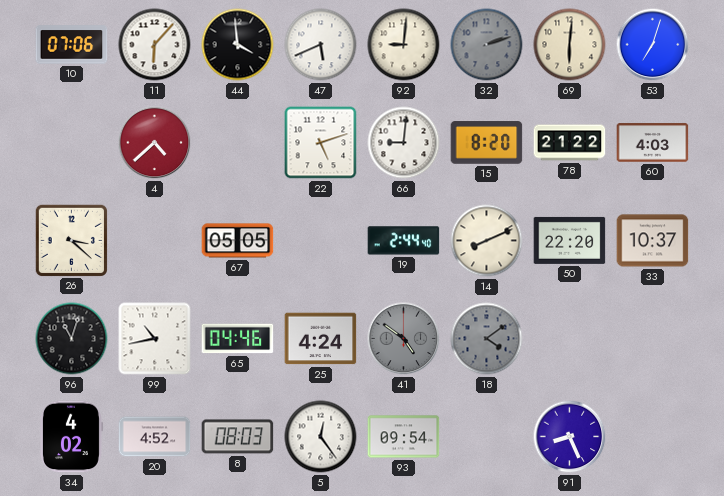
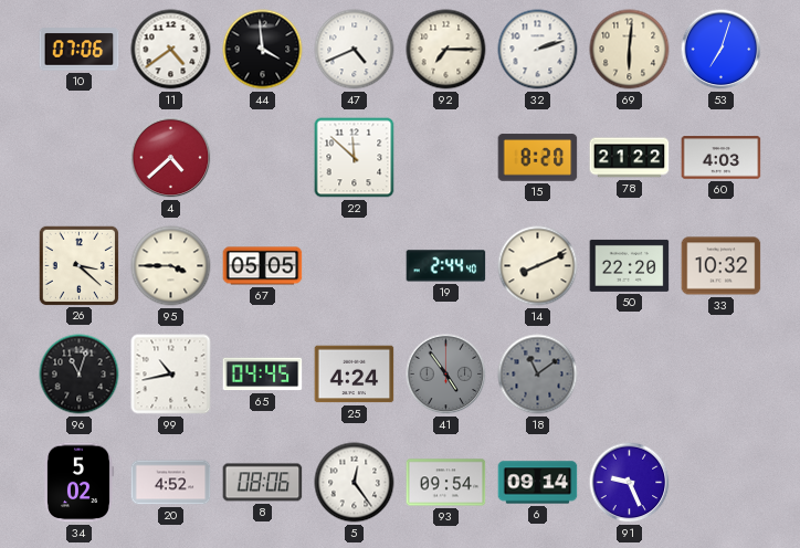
11: 6:07 -> 4:39
47: 5:41 -> 4:41
92: 9:01 -> 7:15
32 dial: grey -> white
22: 5:12 -> 11:52
66: 9:01 -> none
95: none -> 3:45
33: 10:37 -> 10:32
65: 04:46 -> 04:45
41: 4:51 -> 4:54
18: 4:09 -> 11:09
34: 4:02 -> 5:02
8: 08:03 -> 08:06
6: none -> 09:14
91: 8:26 -> 9:26
